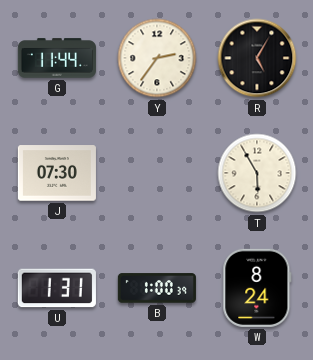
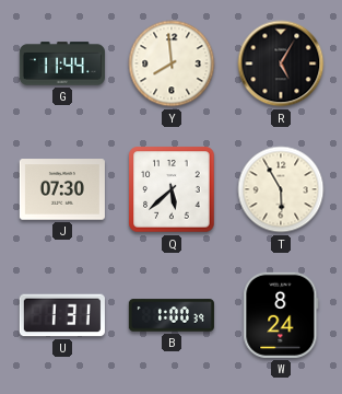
Y: 2:36 -> 7:59
Q: none -> 5:38
